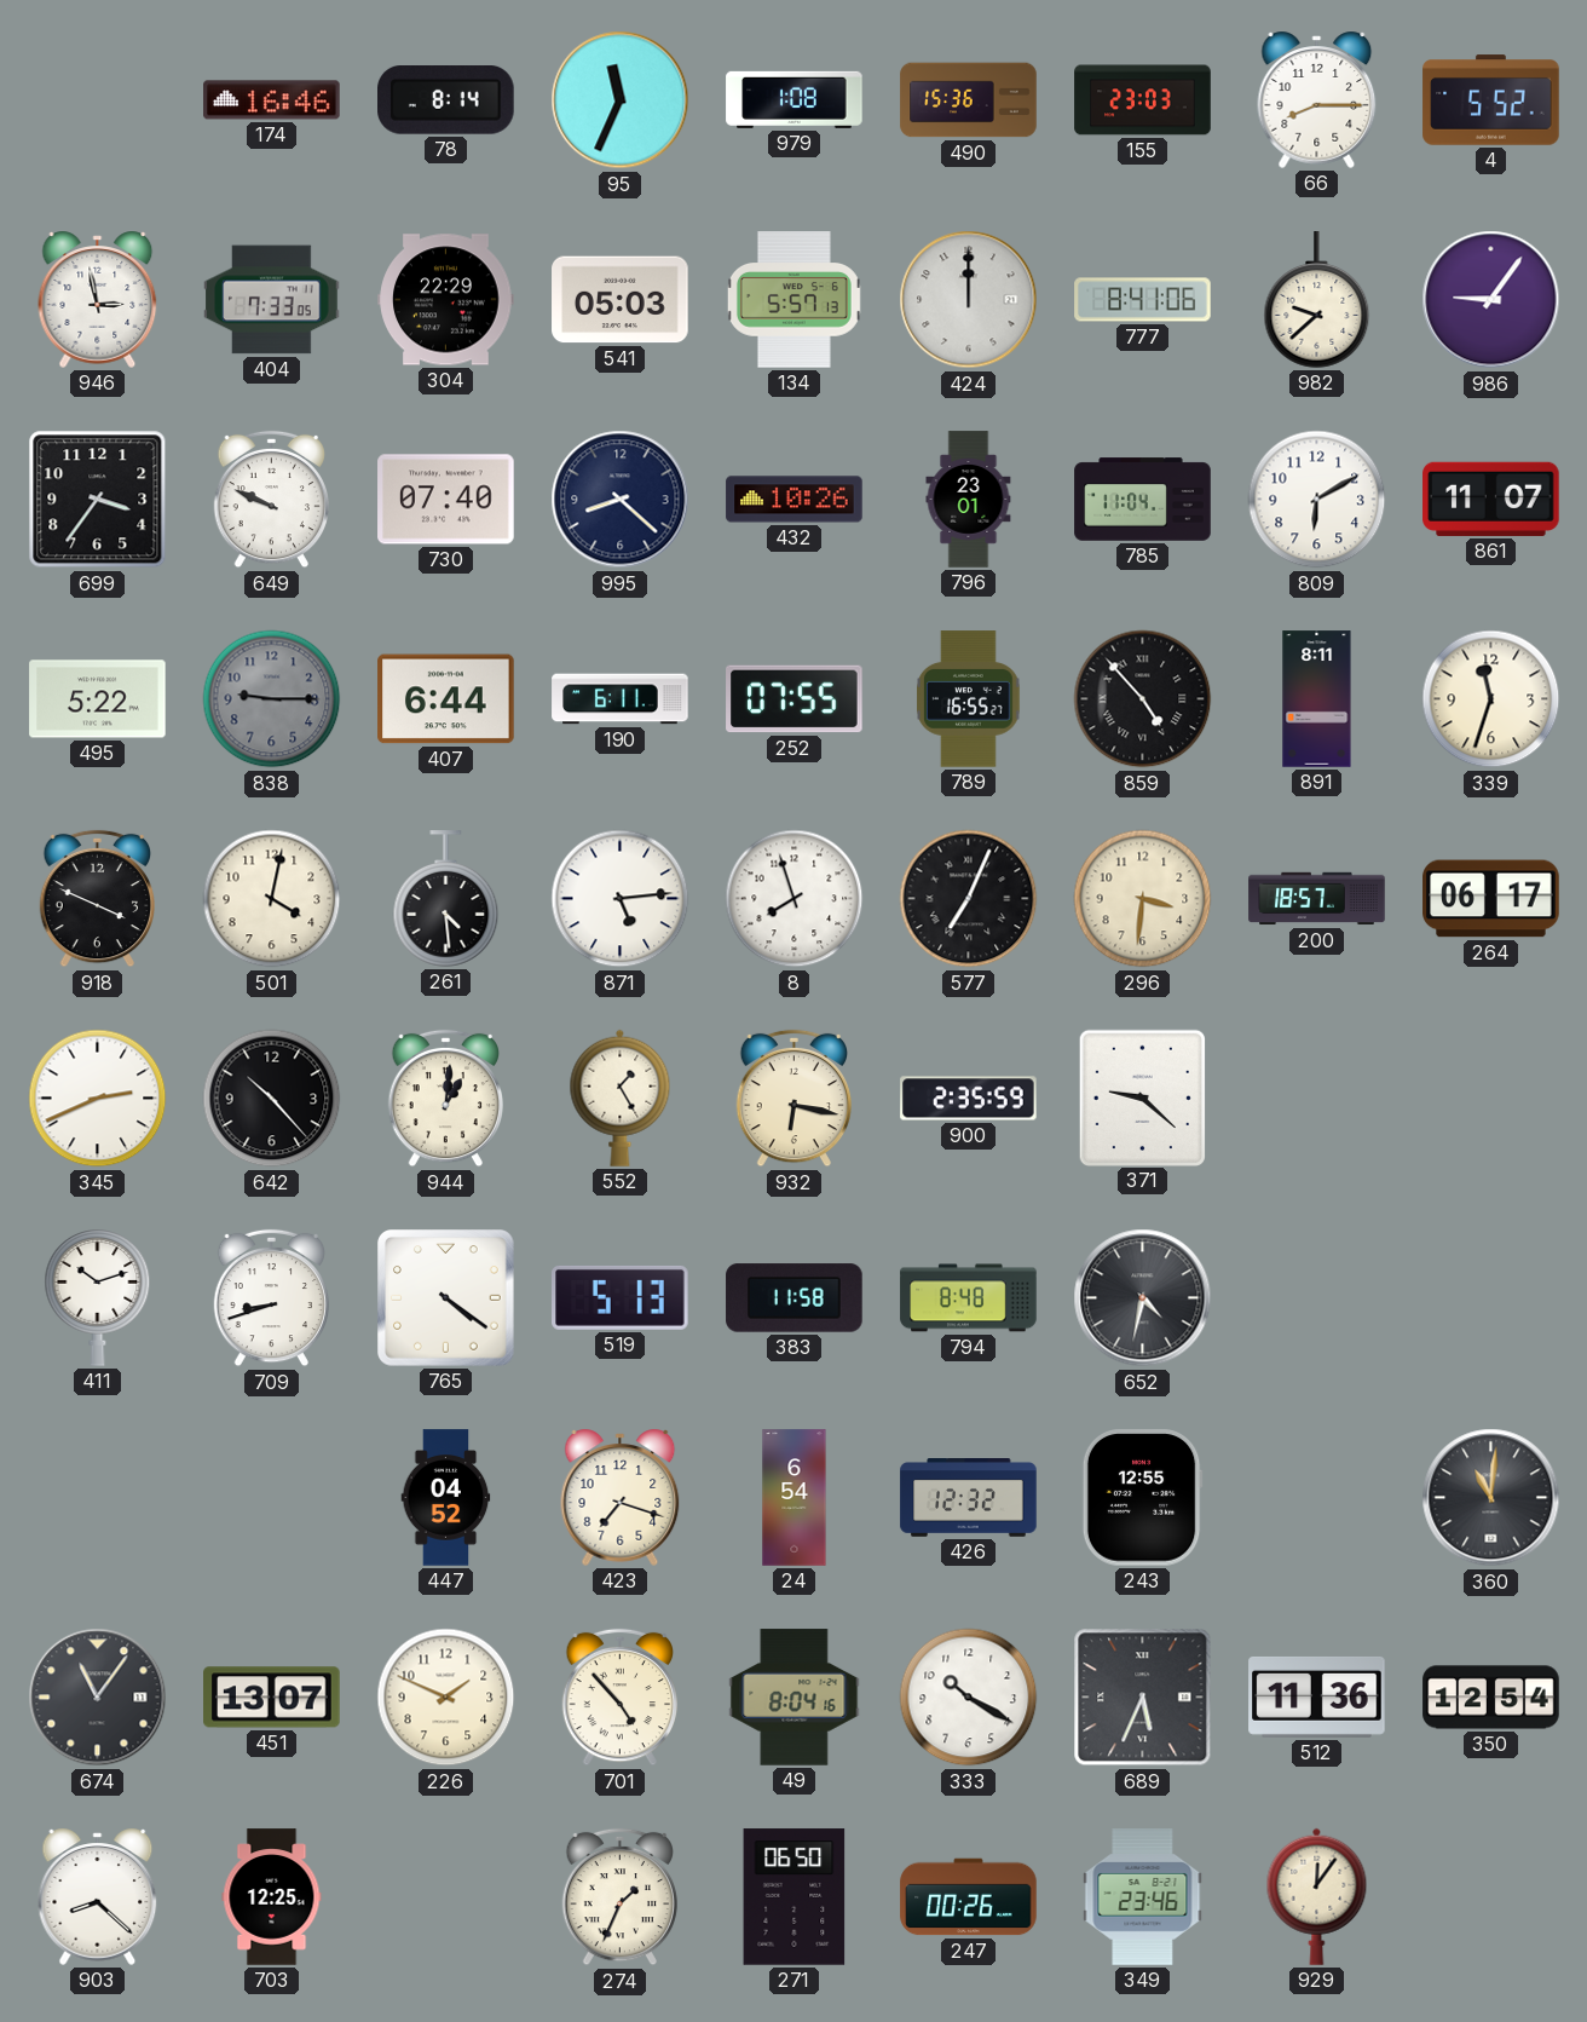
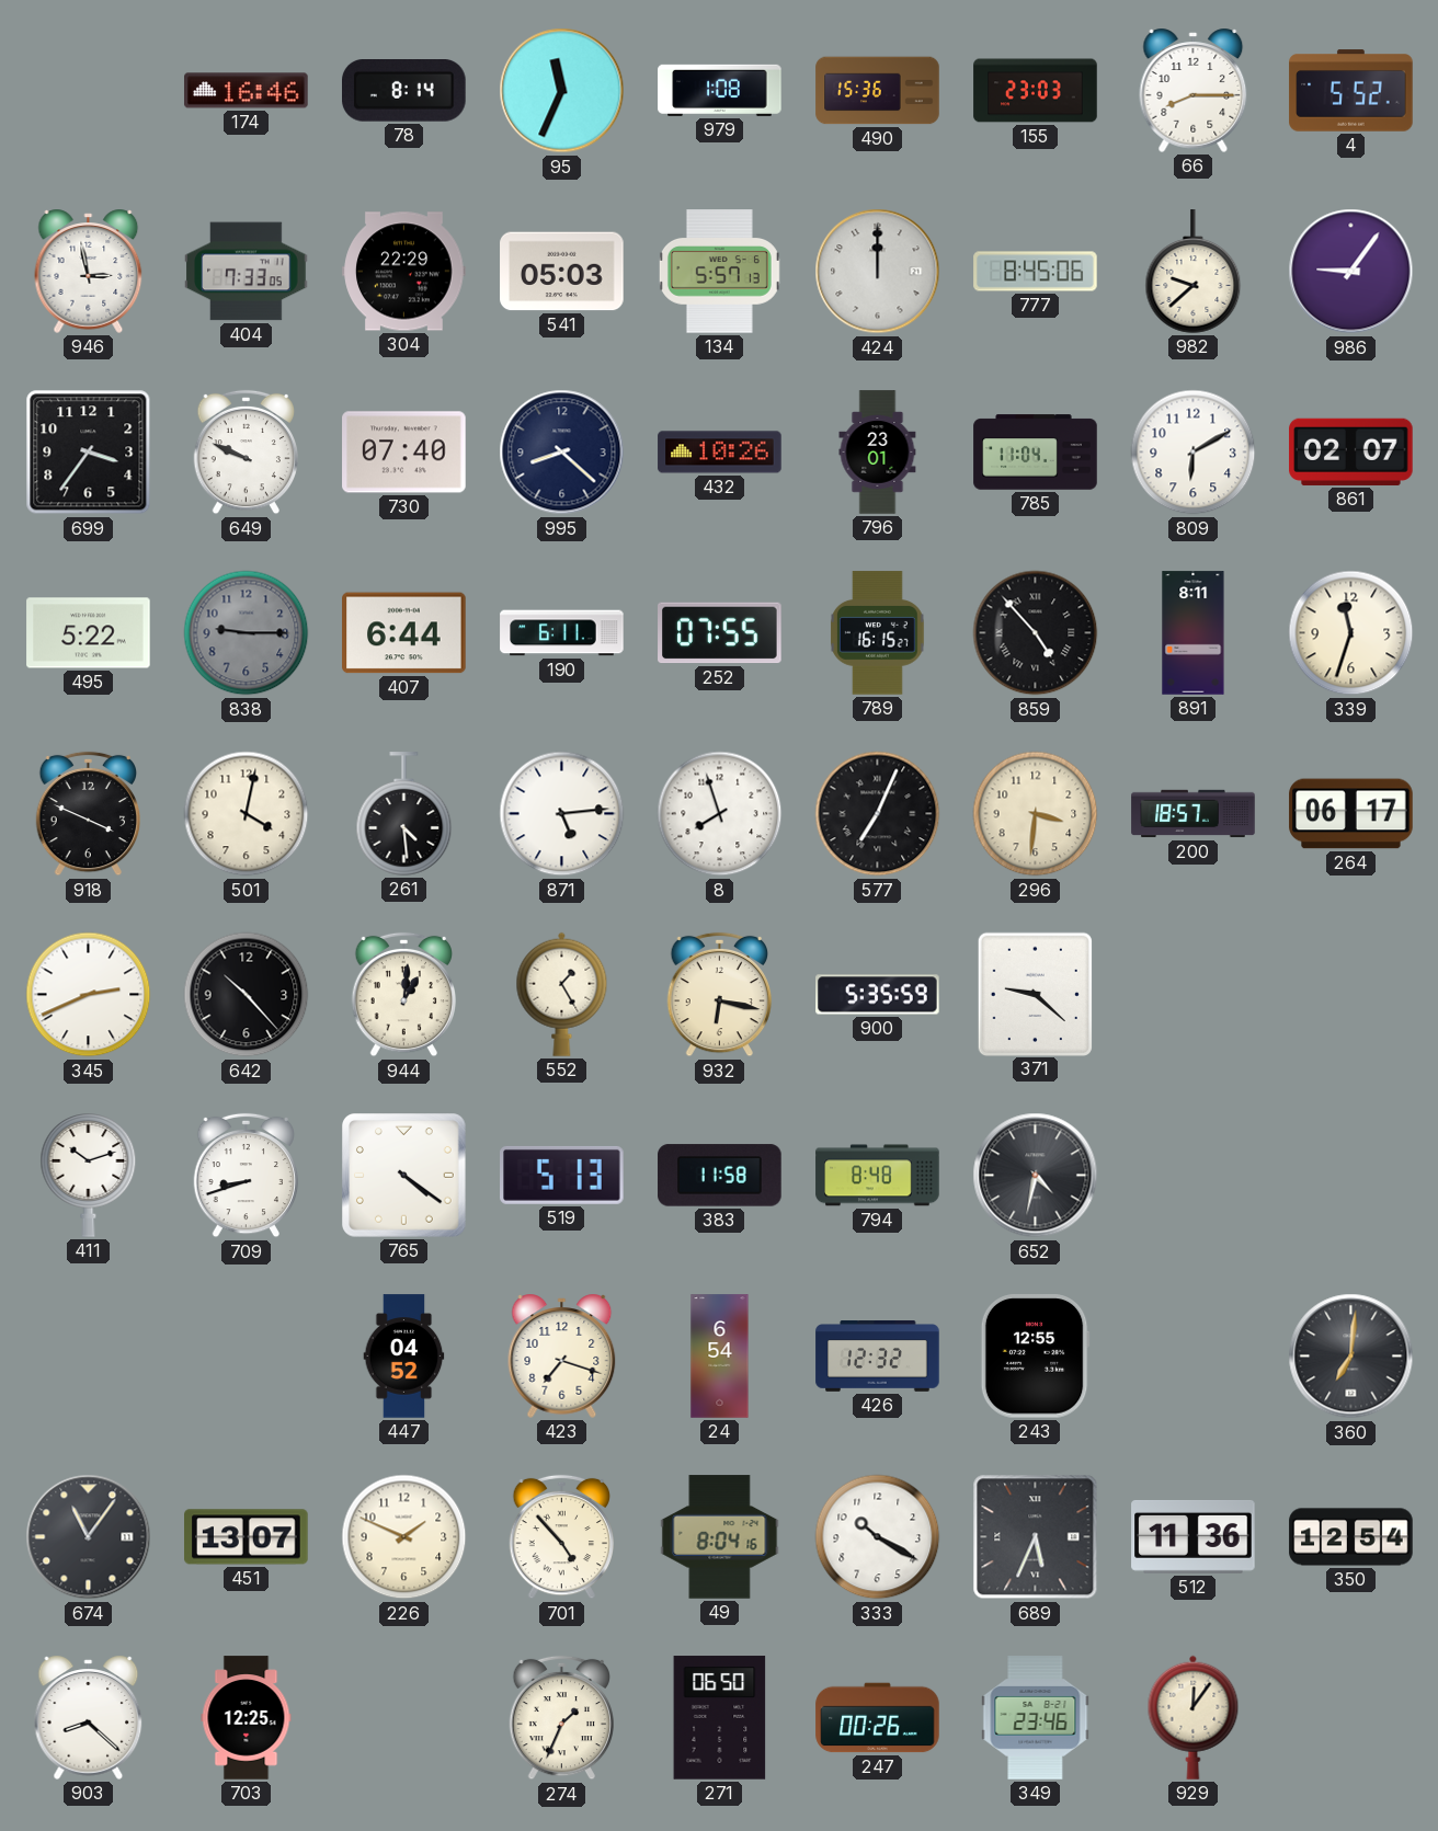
777: 8:41 -> 8:45
861: 11:07 -> 02:07
789: 16:55 -> 16:15
900: 2:35 -> 5:35
360: 11:01 -> 7:01
